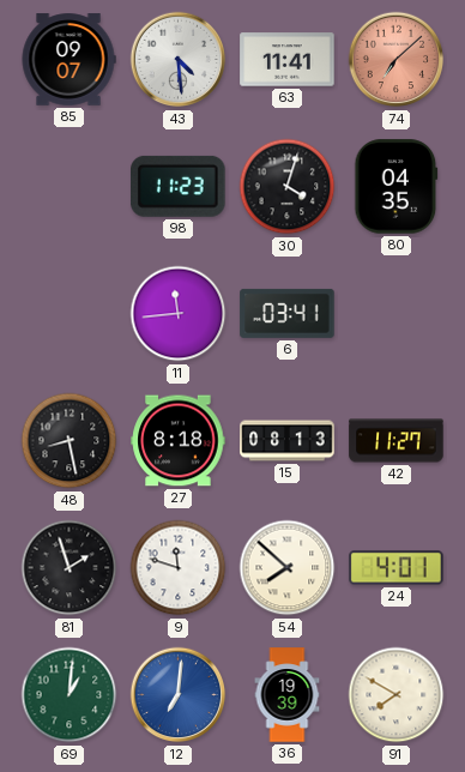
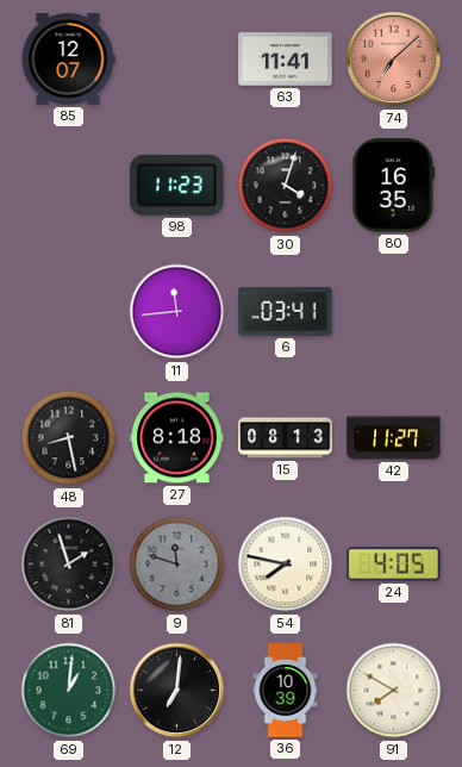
85: 09:07 -> 12:07
43: 4:29 -> none
80: 04:35 -> 16:35
9 dial: white -> grey
54: 7:52 -> 7:47
24: 4:01 -> 4:05
12 dial: blue -> black
36: 19:39 -> 10:39
